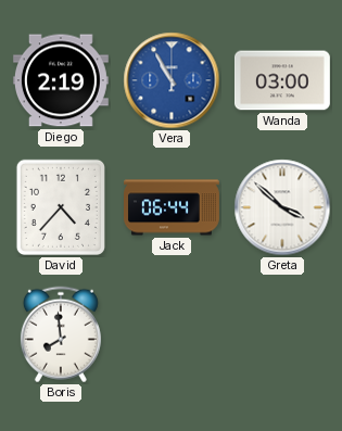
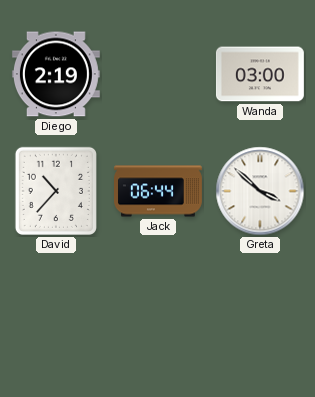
Vera: 10:55 -> none
David: 4:37 -> 10:37
Boris: 7:59 -> none
